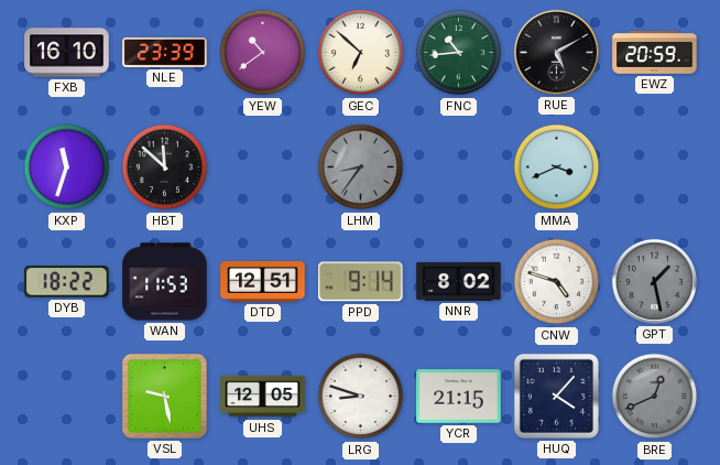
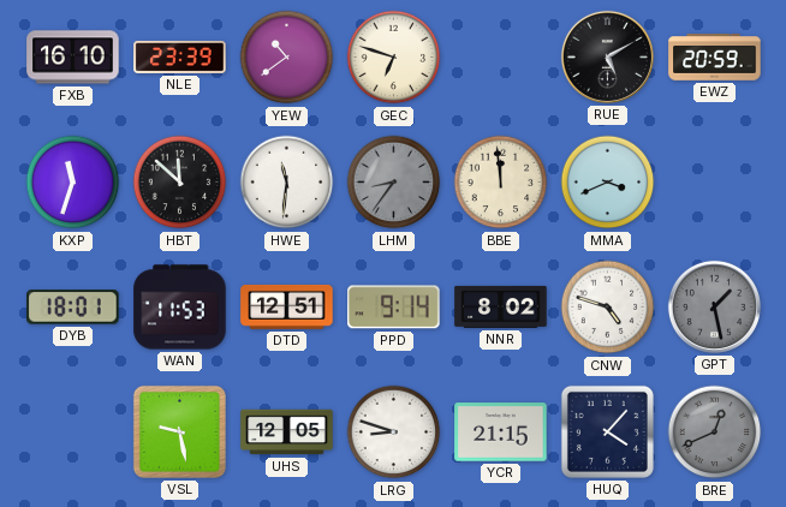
GEC: 6:52 -> 6:48
FNC: 10:44 -> none
HWE: none -> 11:31
BBE: none -> 11:59
DYB: 18:22 -> 18:01
